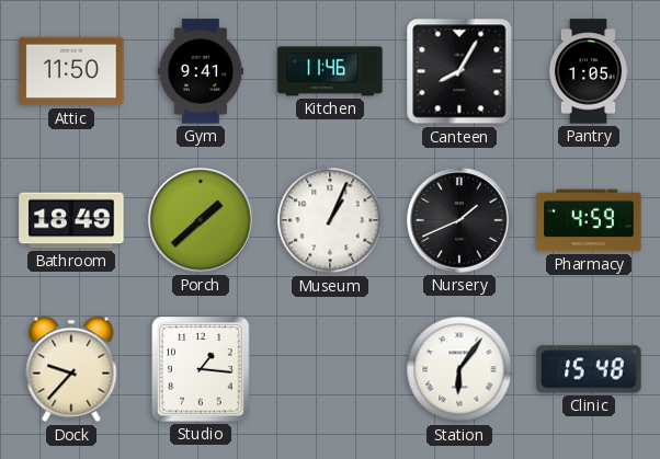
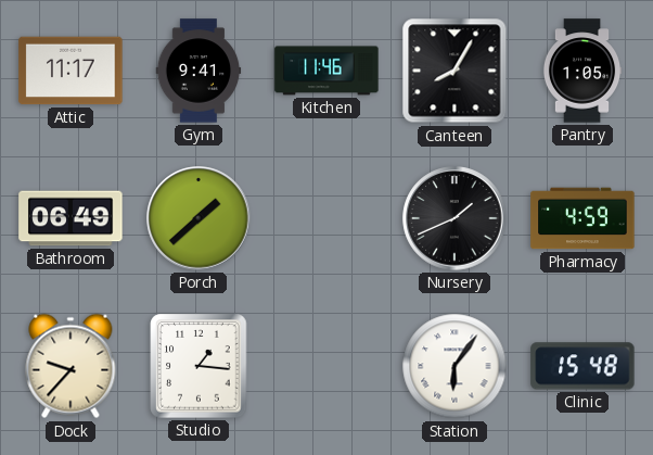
Attic: 11:50 -> 11:17
Bathroom: 18:49 -> 06:49
Museum: 1:04 -> none
